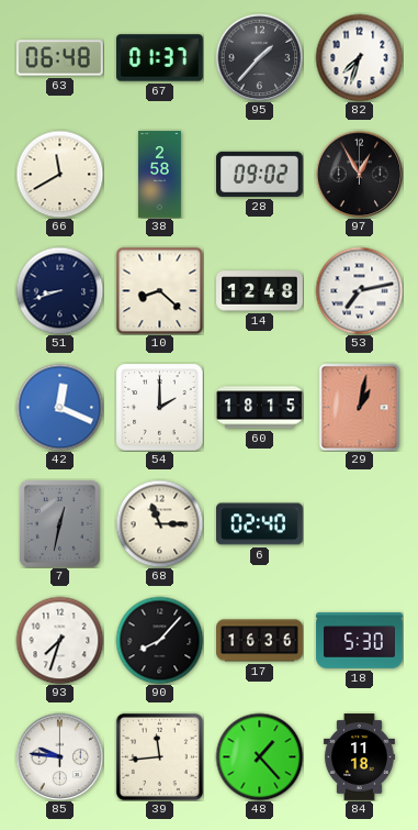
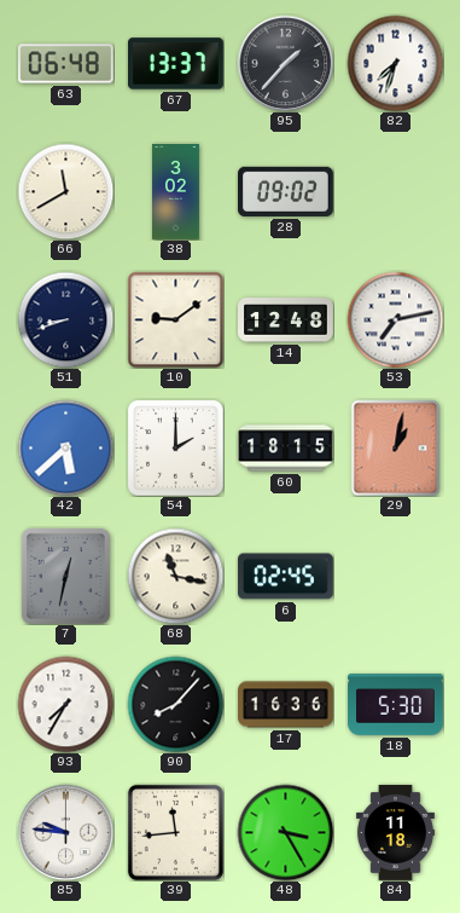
67: 01:37 -> 13:37
38: 2:58 -> 3:02
97: 12:55 -> none
10: 8:22 -> 9:09
42: 12:19 -> 5:38
68: 11:15 -> 11:17
6: 02:40 -> 02:45
93: 7:33 -> 7:35
48: 1:23 -> 3:25
